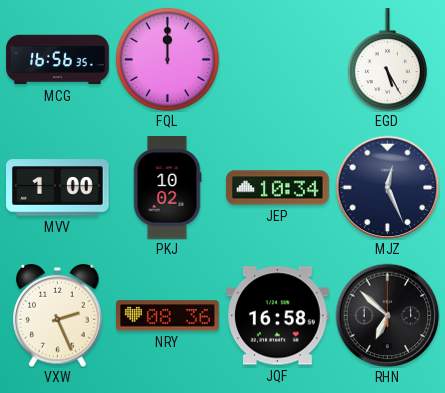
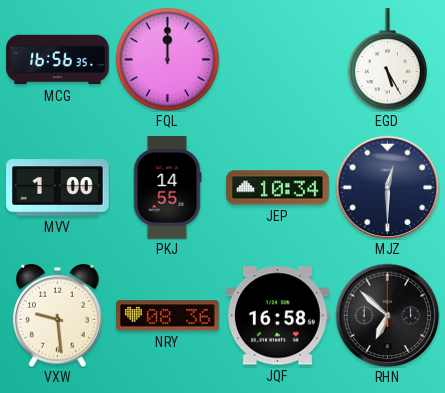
PKJ: 10:02 -> 14:55
MJZ: 12:26 -> 12:30
VXW: 2:26 -> 9:29
